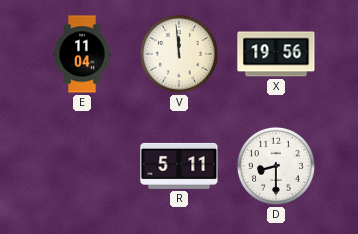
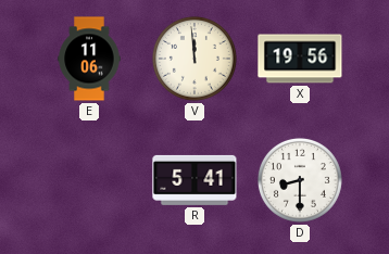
E: 11:04 -> 11:06
R: 5:11 -> 5:41
